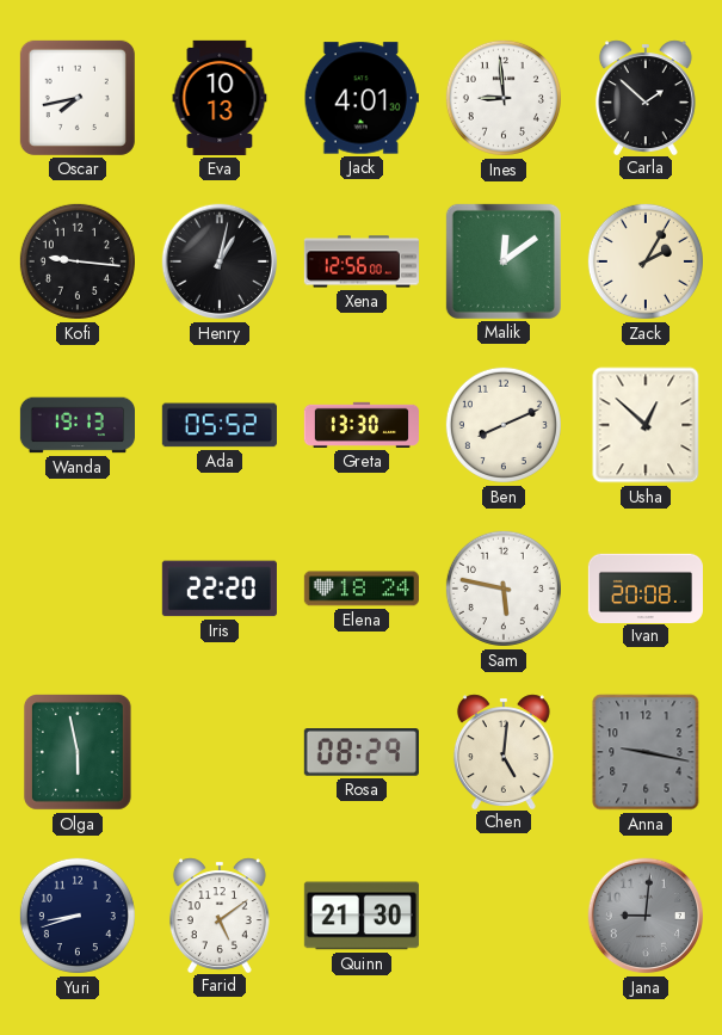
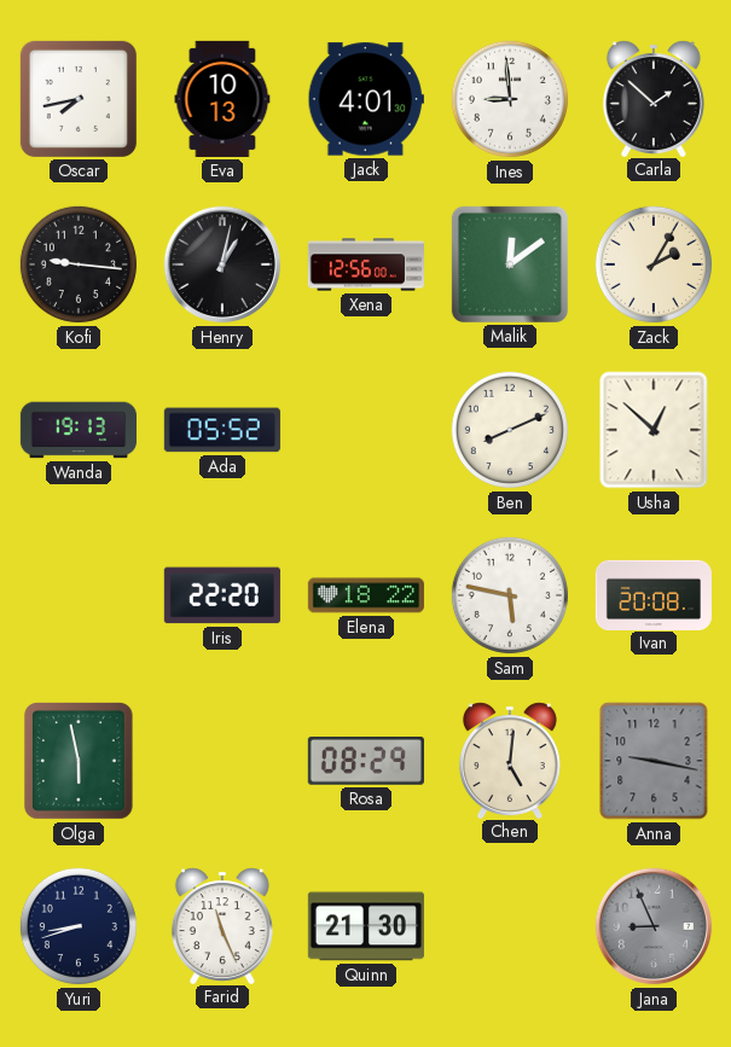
Greta: 13:30 -> none
Elena: 18:24 -> 18:22
Farid: 5:09 -> 11:26
Jana: 9:01 -> 8:56
